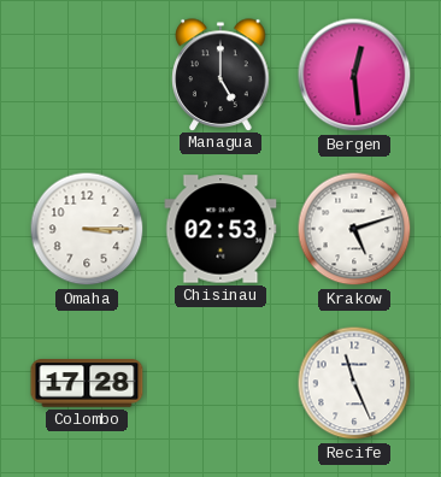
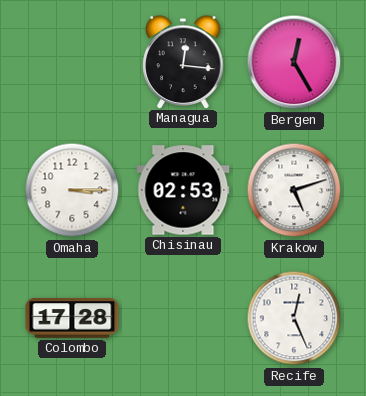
Managua: 5:00 -> 12:16
Bergen: 12:29 -> 12:25
Recife: 11:26 -> 12:26
